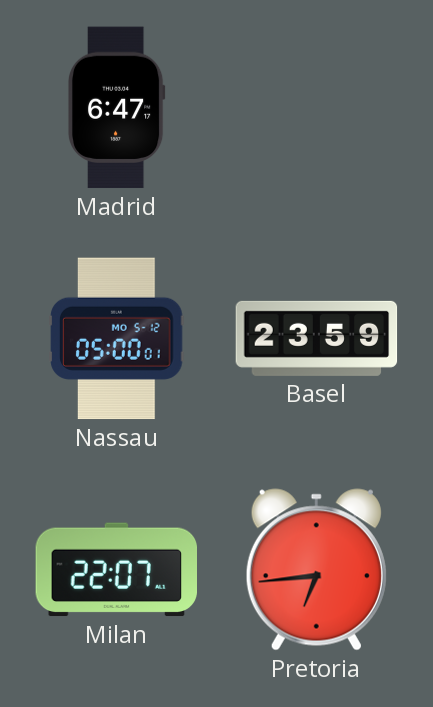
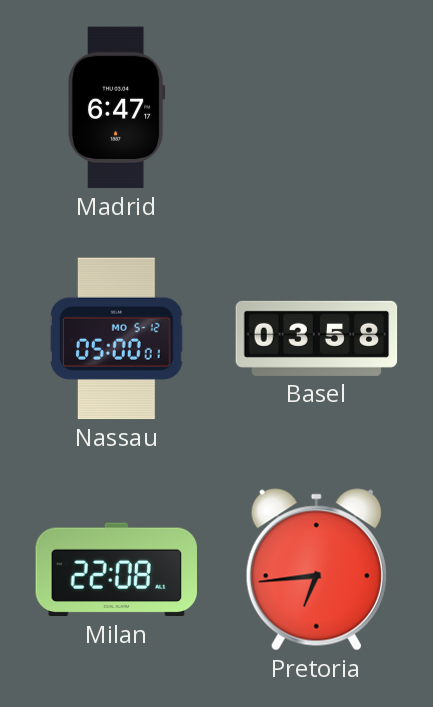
Basel: 23:59 -> 03:58
Milan: 22:07 -> 22:08
